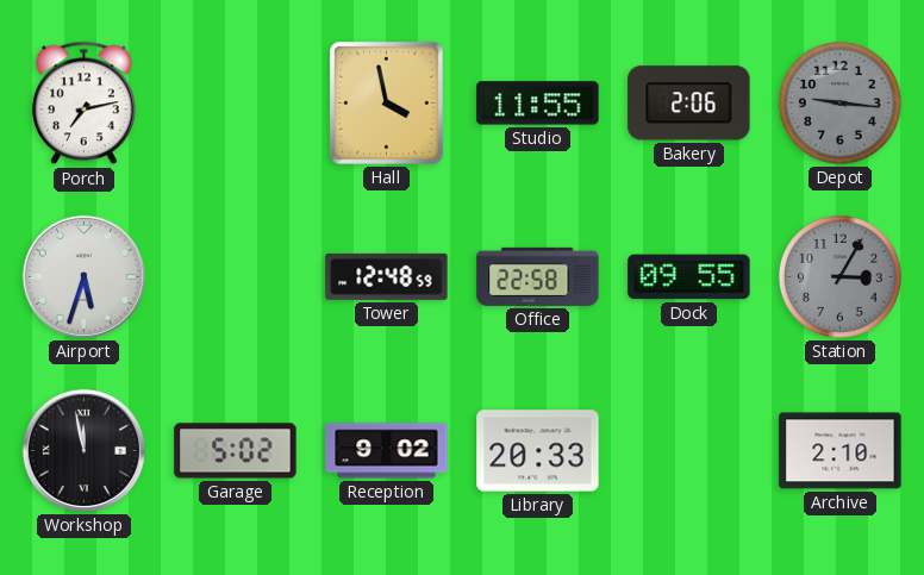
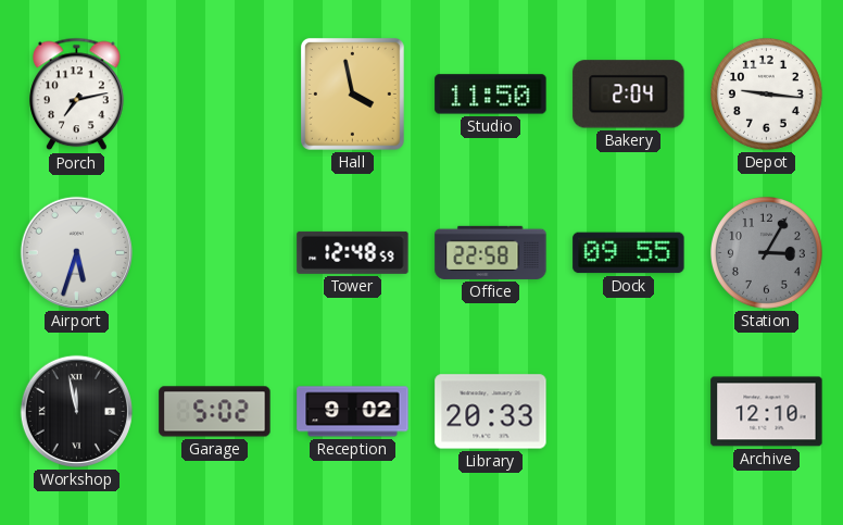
Studio: 11:55 -> 11:50
Bakery: 2:06 -> 2:04
Depot dial: grey -> white
Archive: 2:10 -> 12:10
